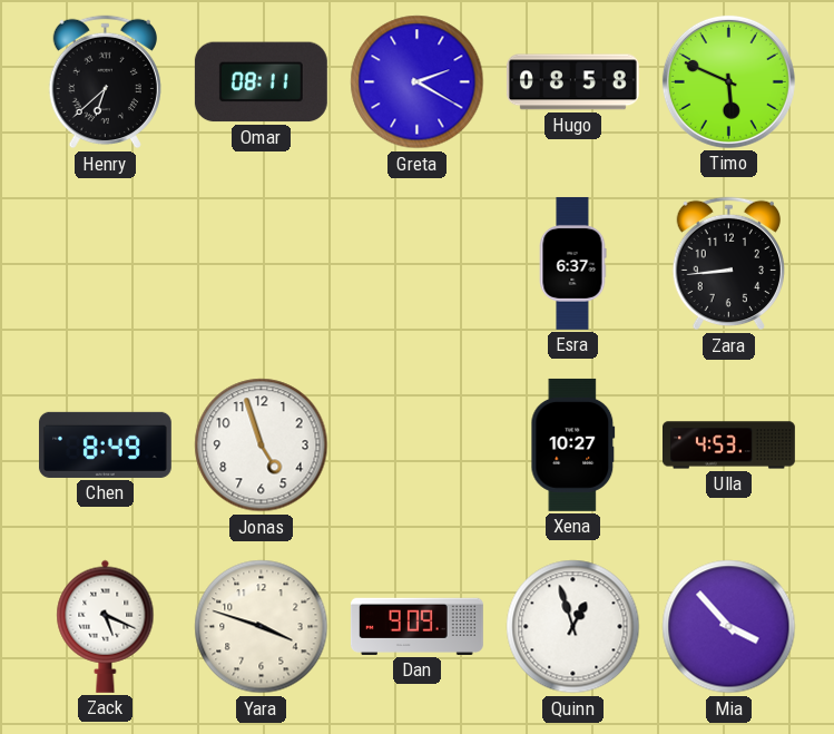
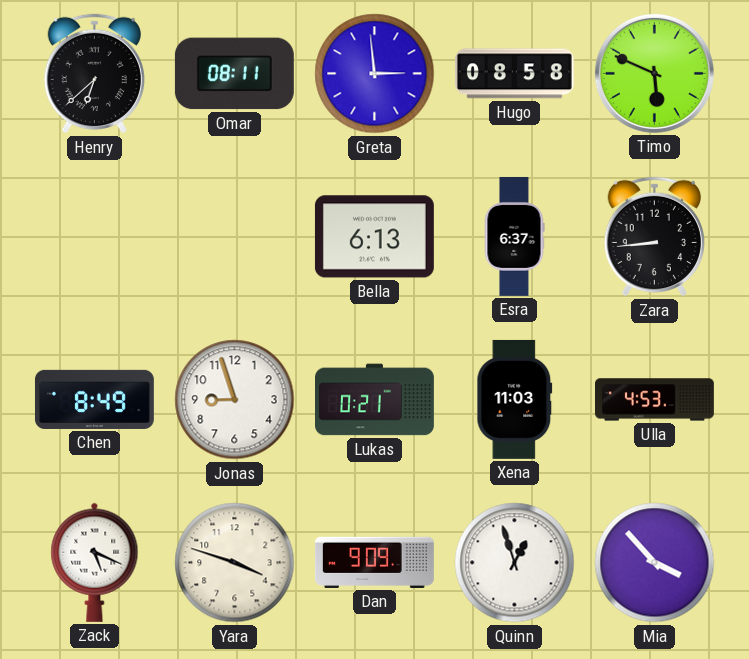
Greta: 2:20 -> 2:59
Bella: none -> 6:13
Jonas: 4:57 -> 8:57
Lukas: none -> 0:21
Xena: 10:27 -> 11:03
